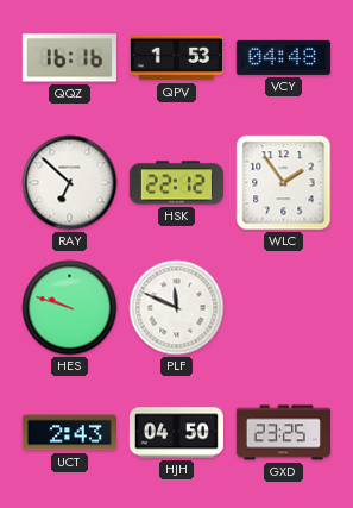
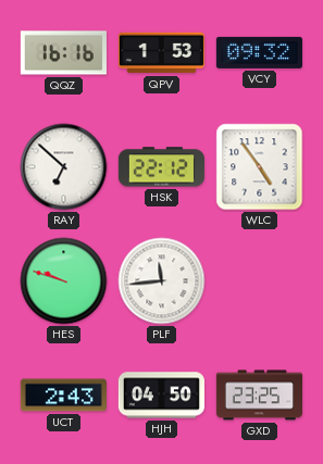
VCY: 04:48 -> 09:32
WLC: 1:54 -> 4:54
PLF: 11:49 -> 11:44
